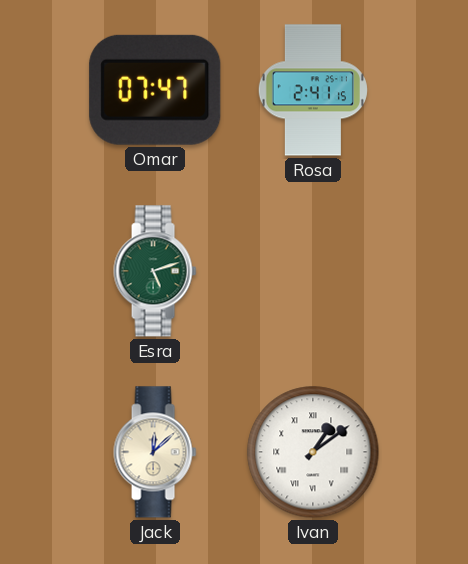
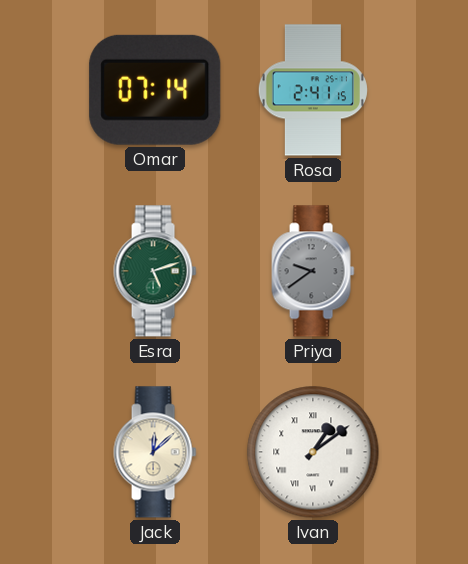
Omar: 07:47 -> 07:14
Priya: none -> 9:39
